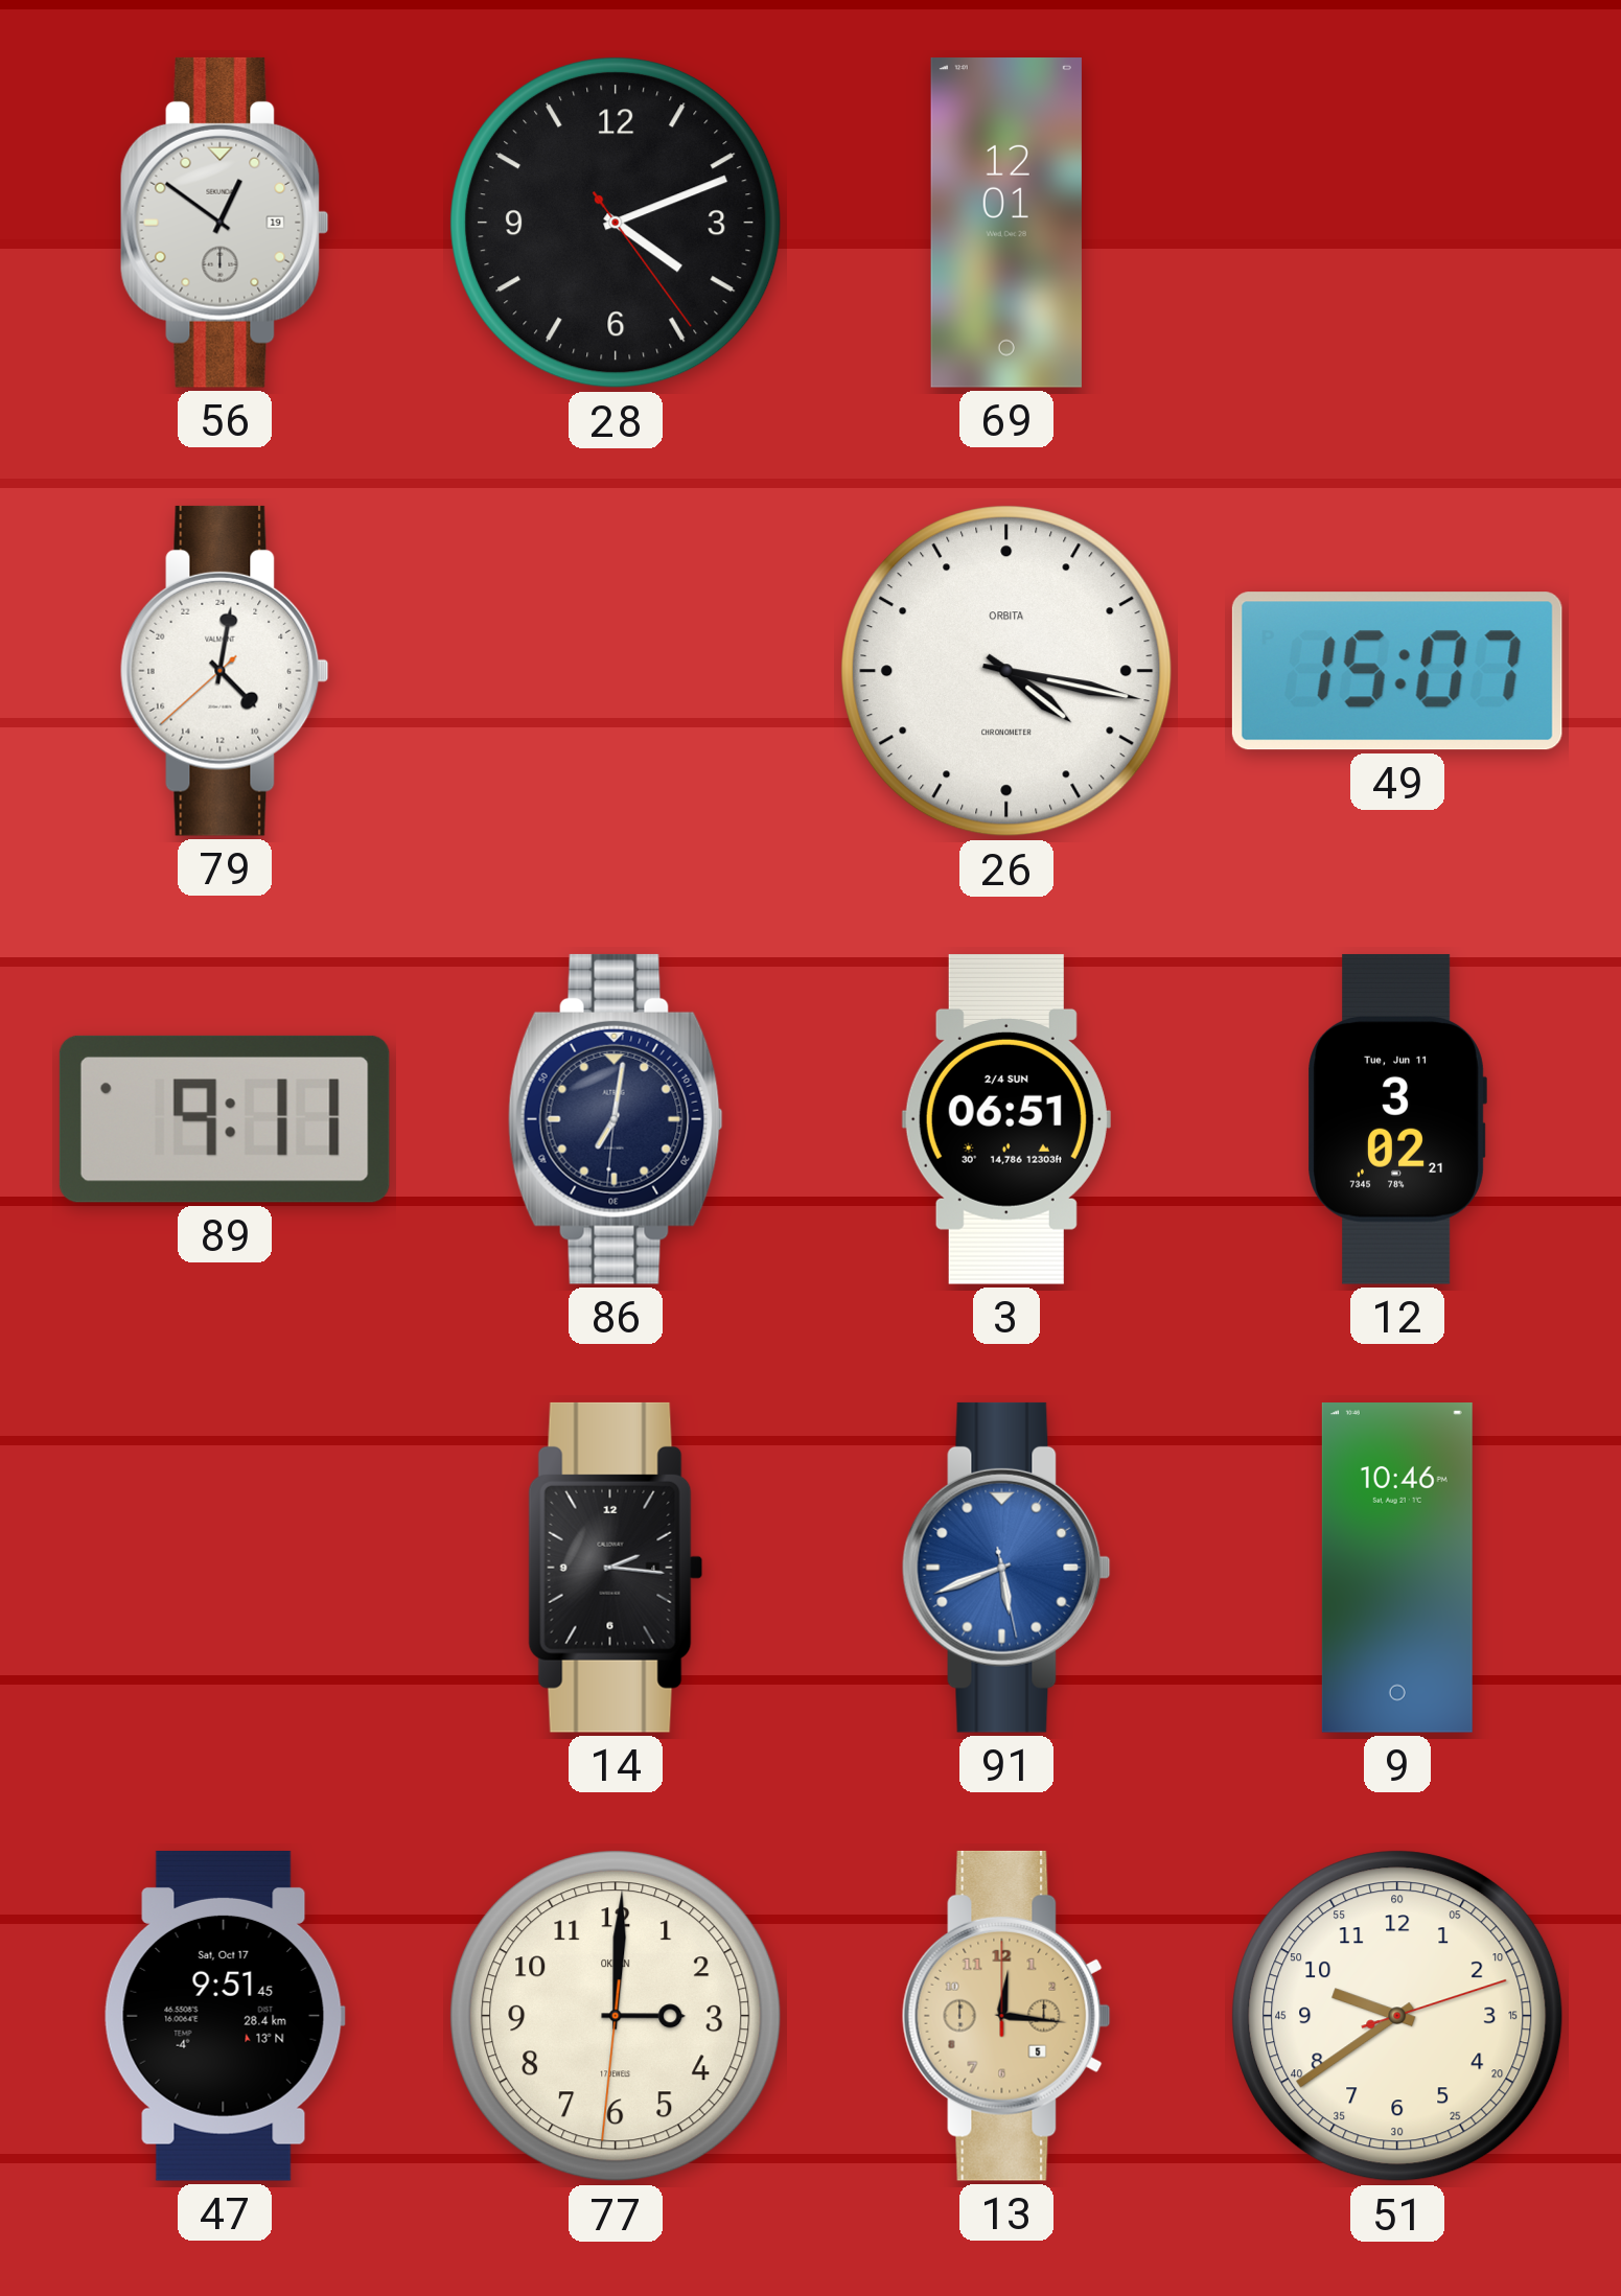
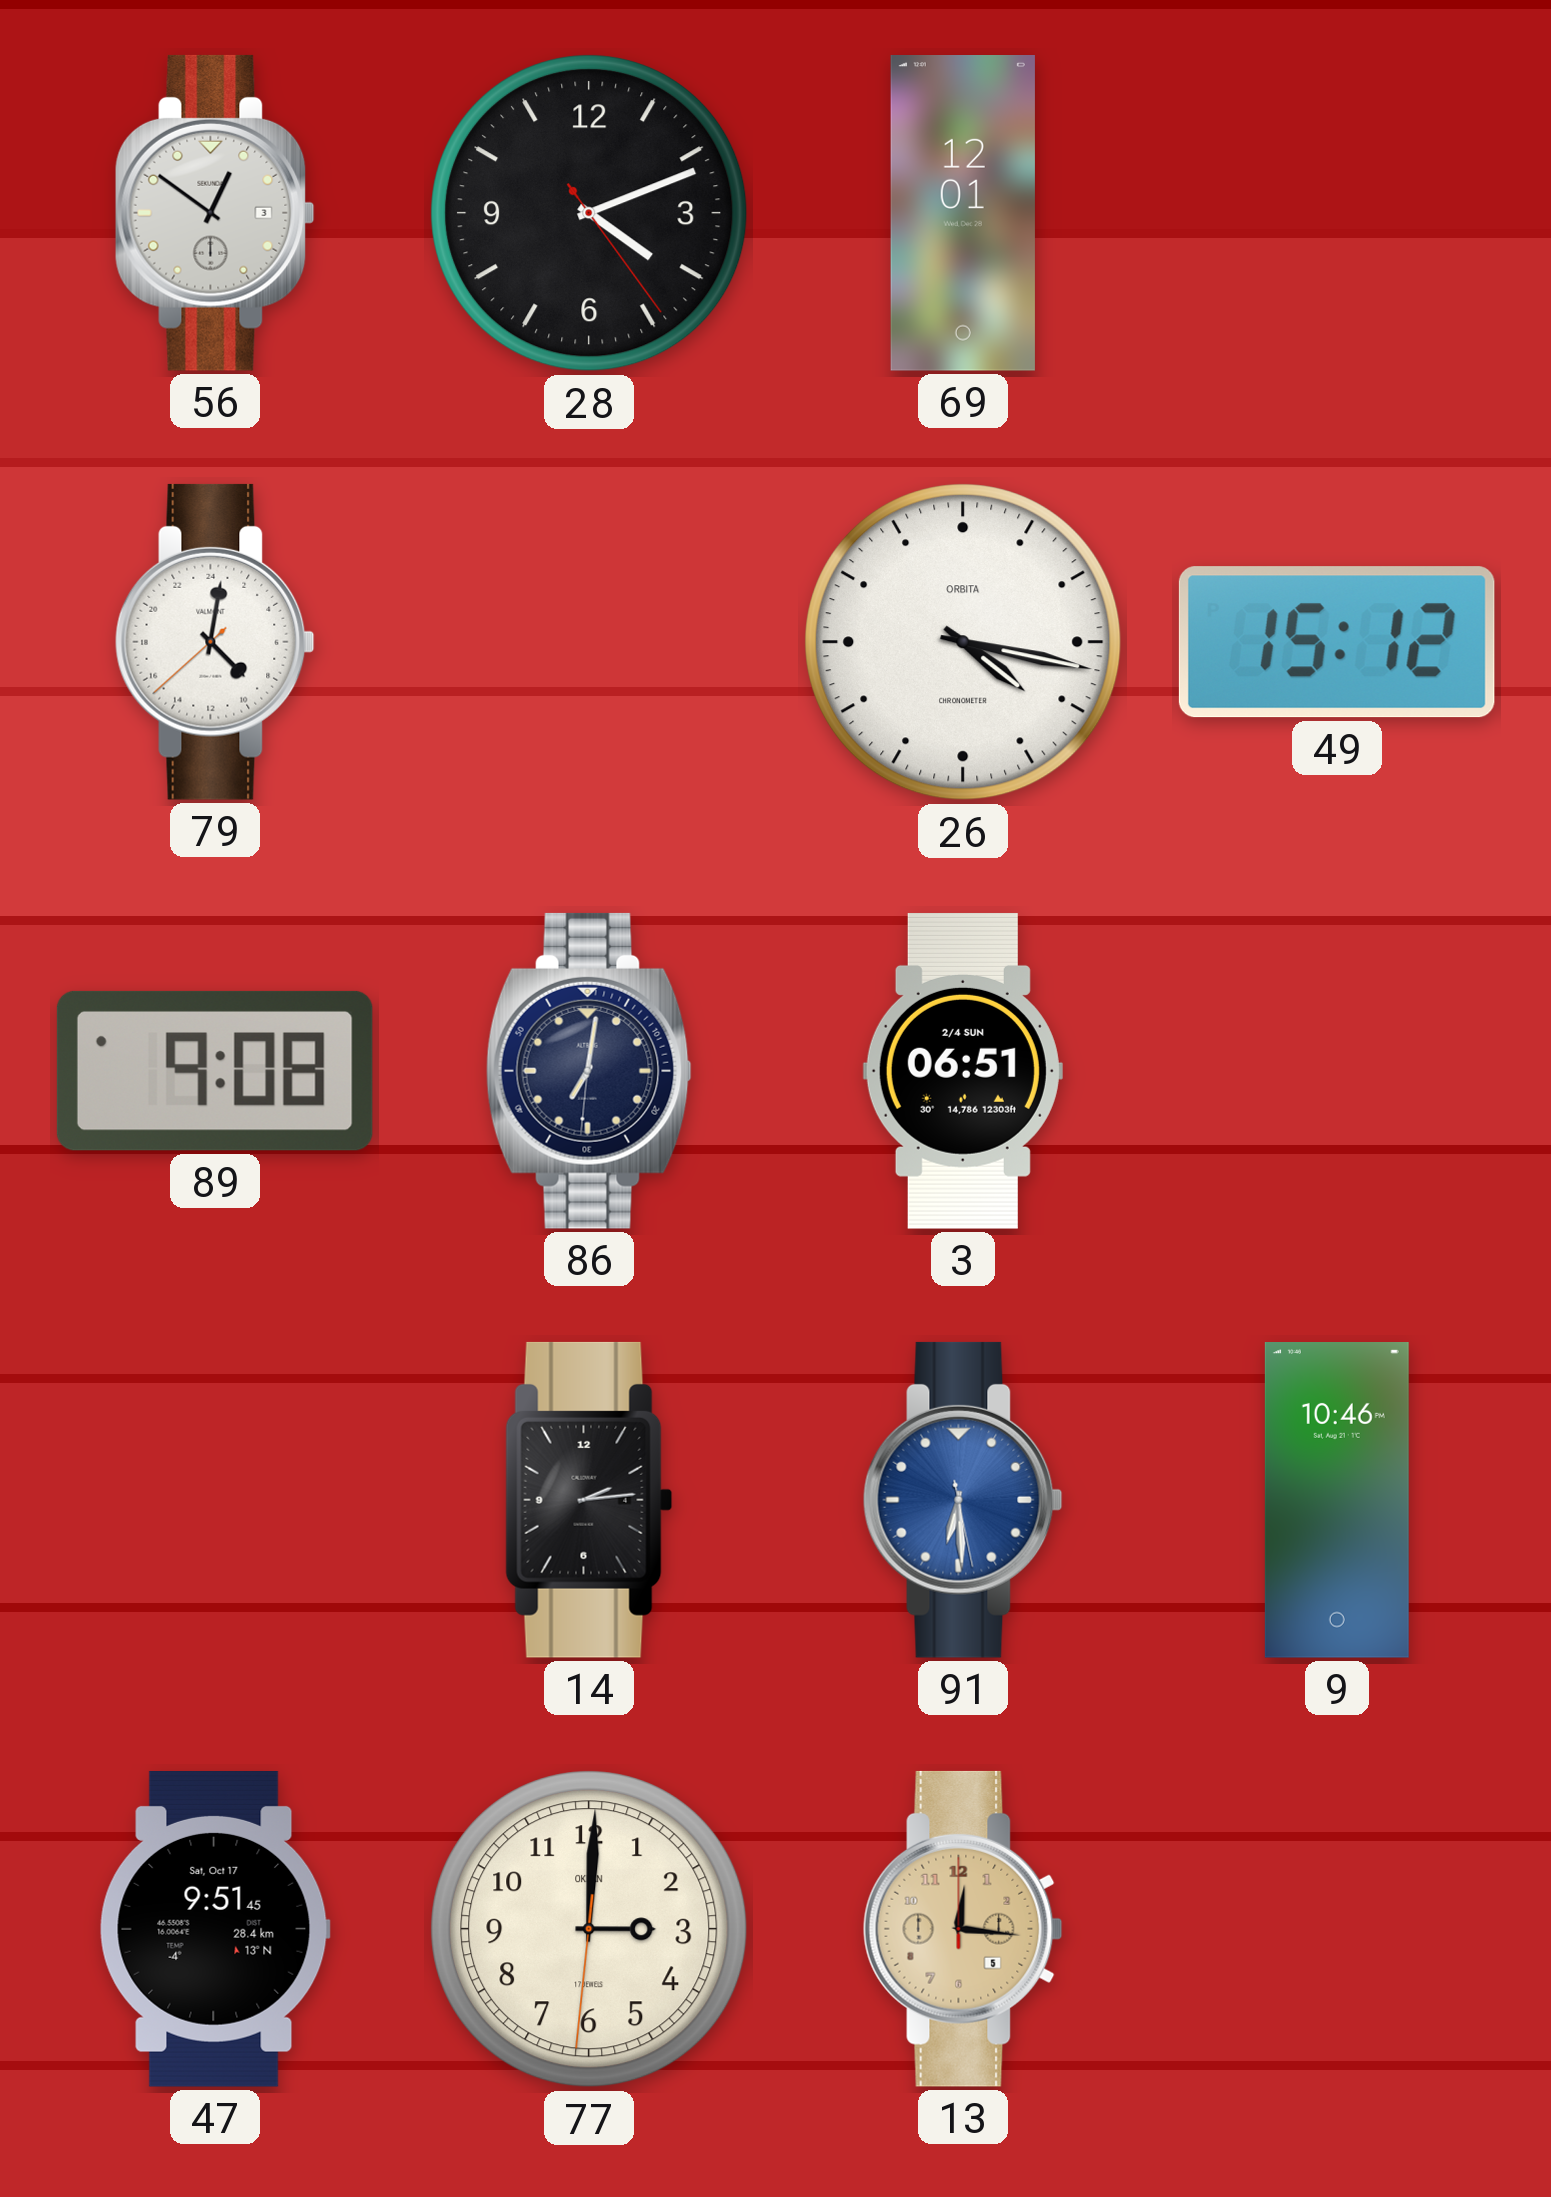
56 date: 19 -> 3
49: 15:07 -> 15:12
89: 9:11 -> 9:08
12: 3:02 -> none
14: 2:16 -> 2:14
91: 5:41 -> 6:29
51: 9:39 -> none
